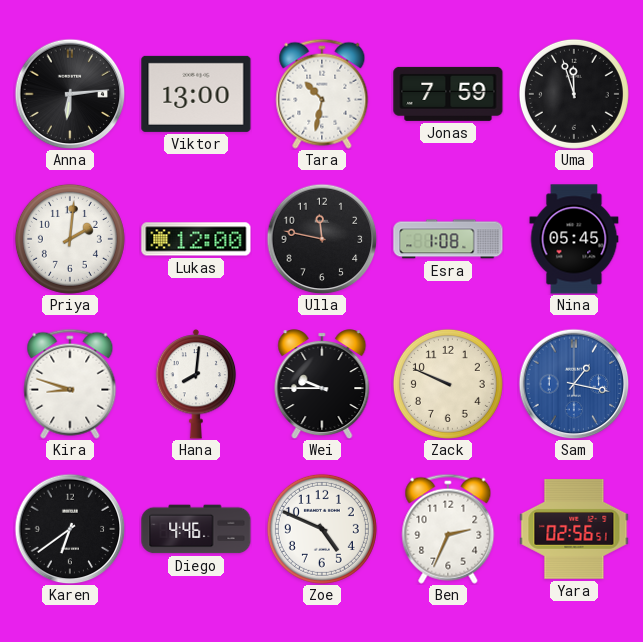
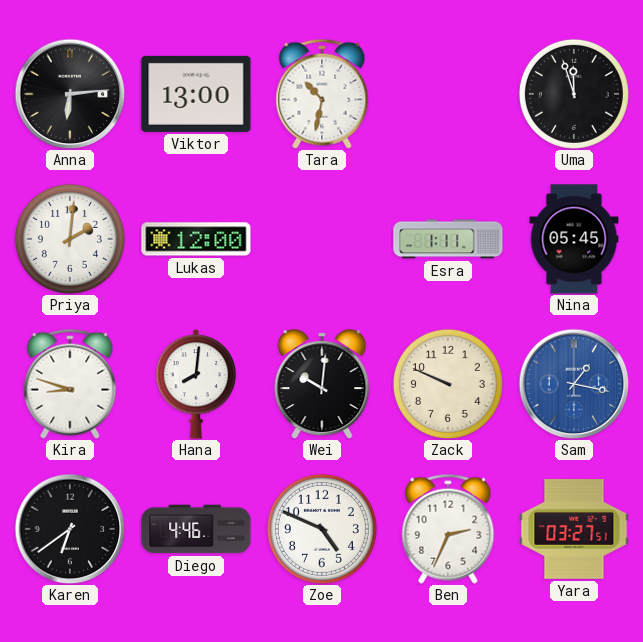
Jonas: 7:59 -> none
Ulla: 11:47 -> none
Esra: 1:08 -> 1:11
Wei: 9:45 -> 10:01
Yara: 02:56 -> 03:27
